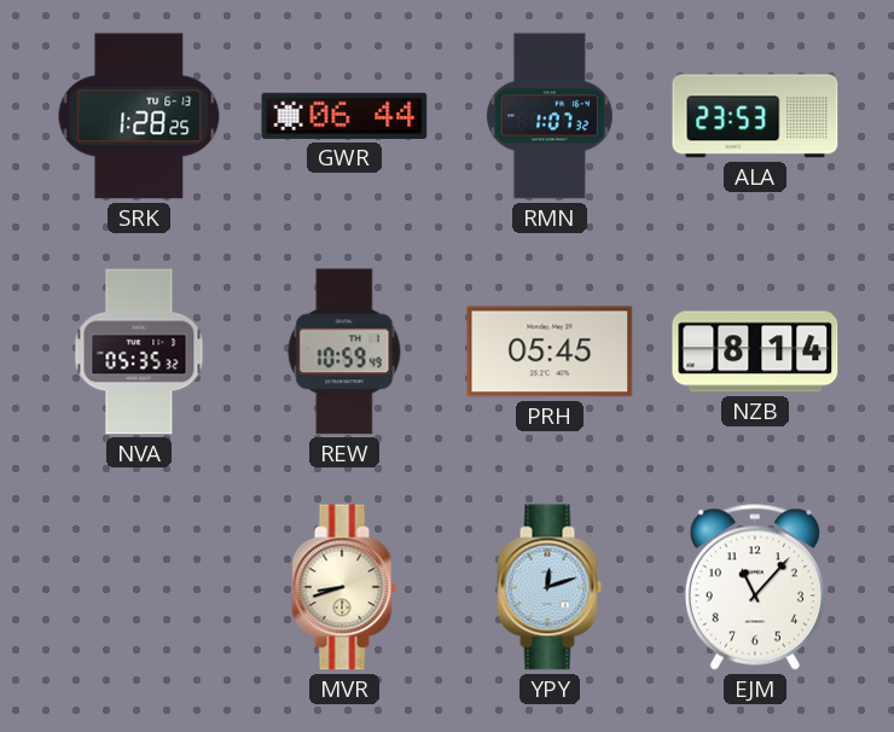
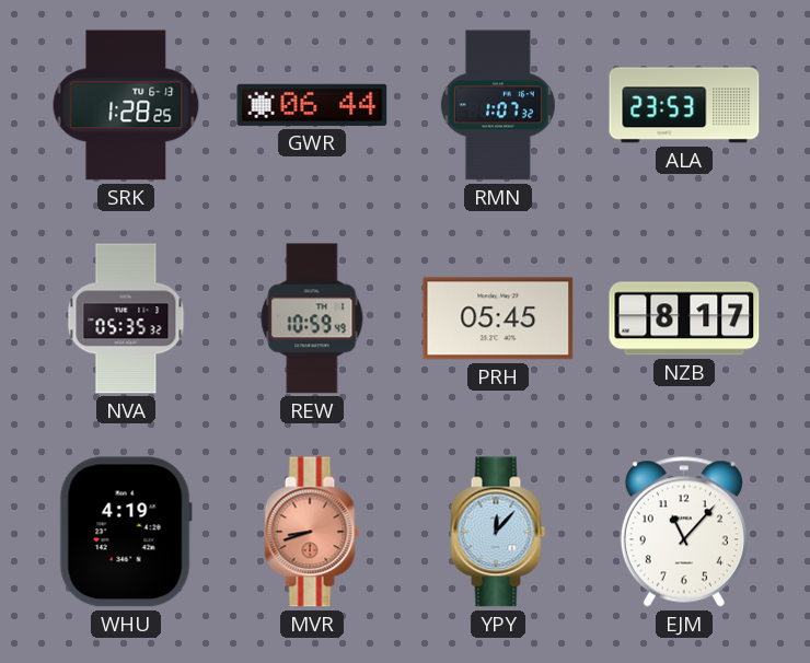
NZB: 8:14 -> 8:17
WHU: none -> 4:19
MVR dial: cream -> salmon
YPY: 12:12 -> 12:07
